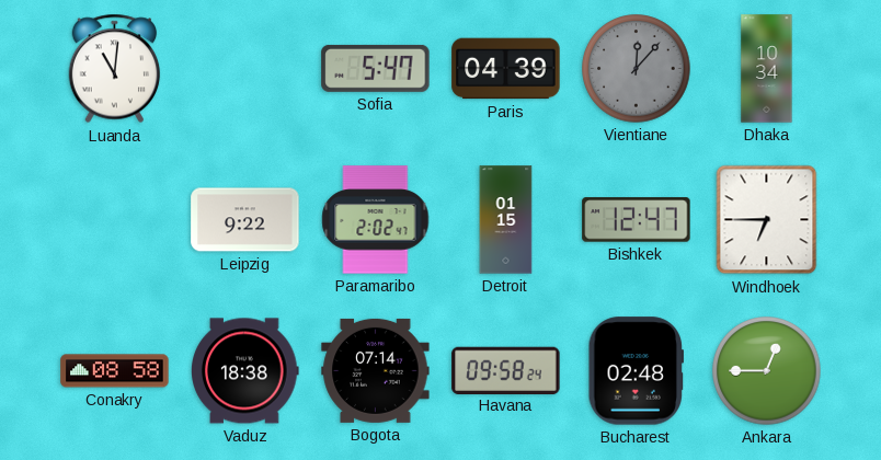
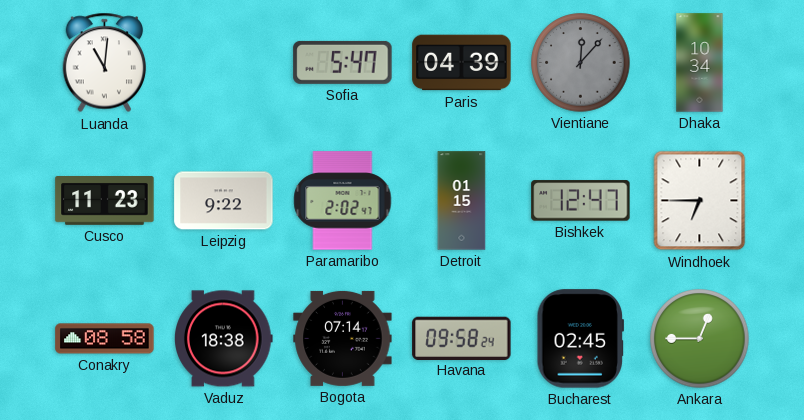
Cusco: none -> 11:23
Bucharest: 02:48 -> 02:45
